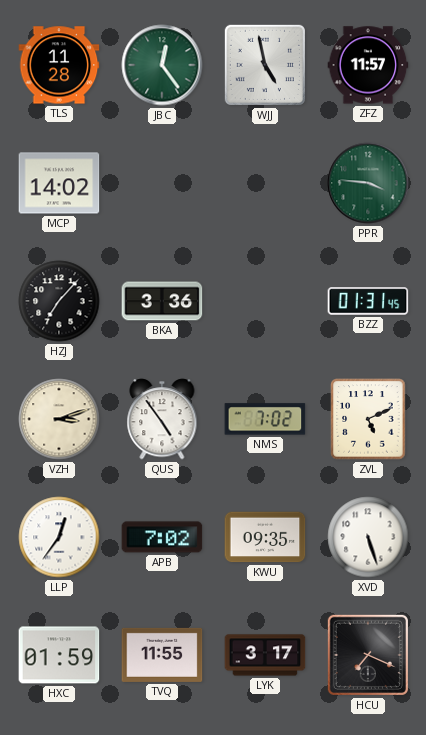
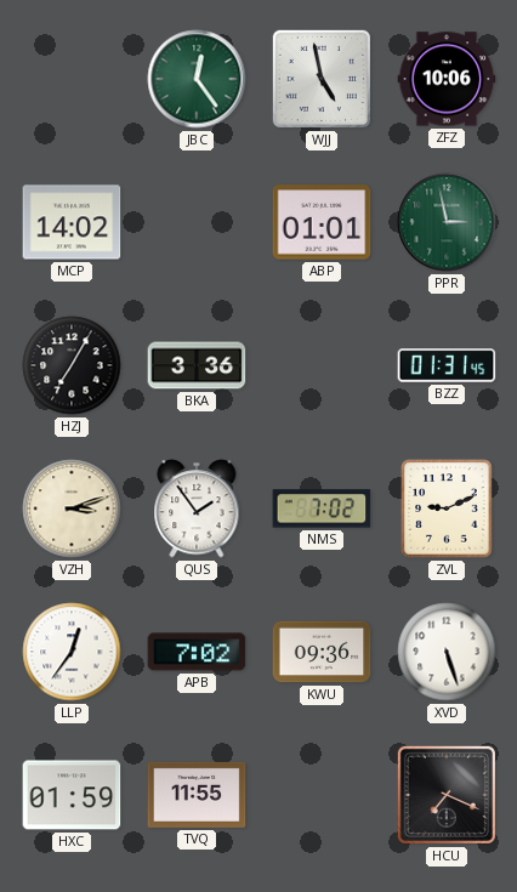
TLS: 11:28 -> none
ZFZ: 11:57 -> 10:06
ABP: none -> 01:01
PPR: 3:46 -> 2:58
HZJ: 7:07 -> 7:05
QUS: 4:54 -> 1:54
ZVL: 5:11 -> 9:11
KWU: 09:35 -> 09:36
LYK: 3:17 -> none
